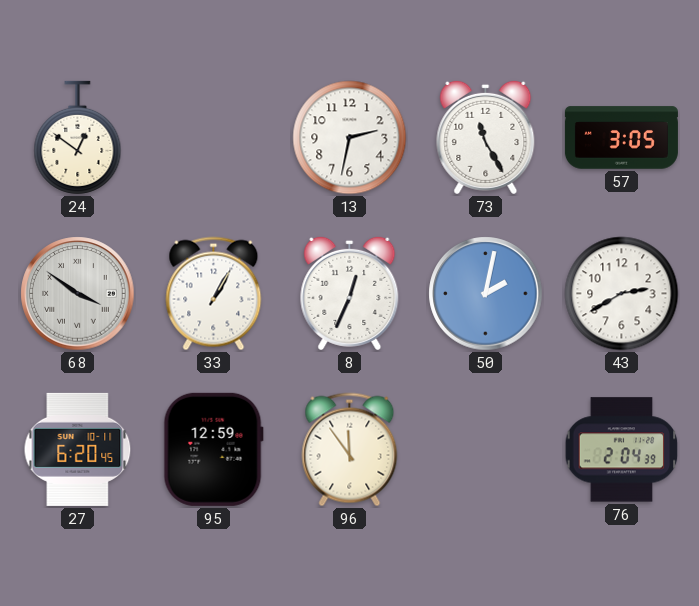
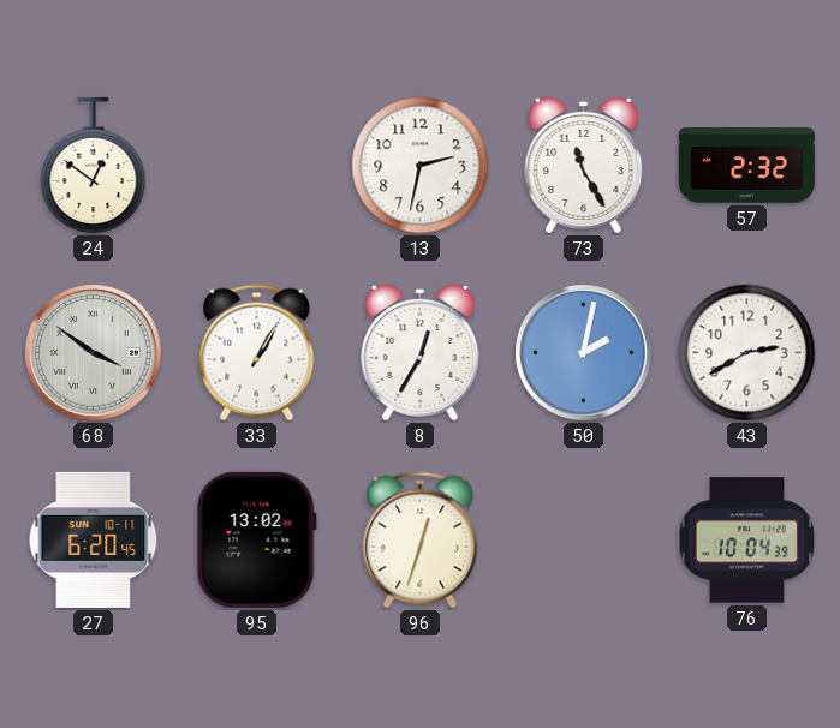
57: 3:05 -> 2:32
8: 12:34 -> 12:35
95: 12:59 -> 13:02
96: 11:54 -> 12:33
76: 2:04 -> 10:04
